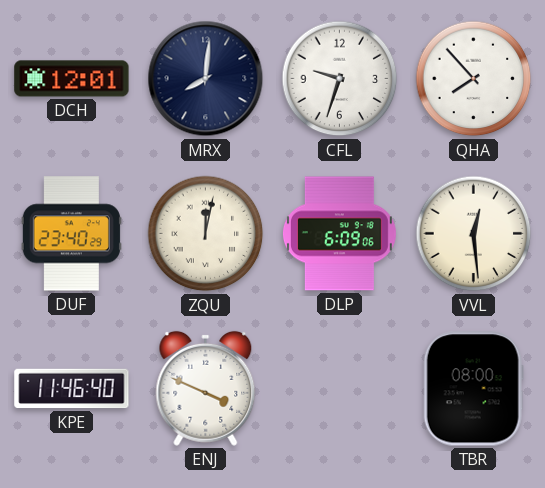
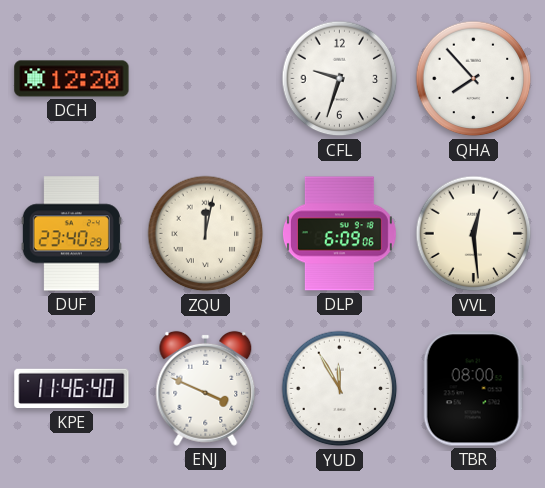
DCH: 12:01 -> 12:20
MRX: 8:01 -> none
YUD: none -> 11:55
